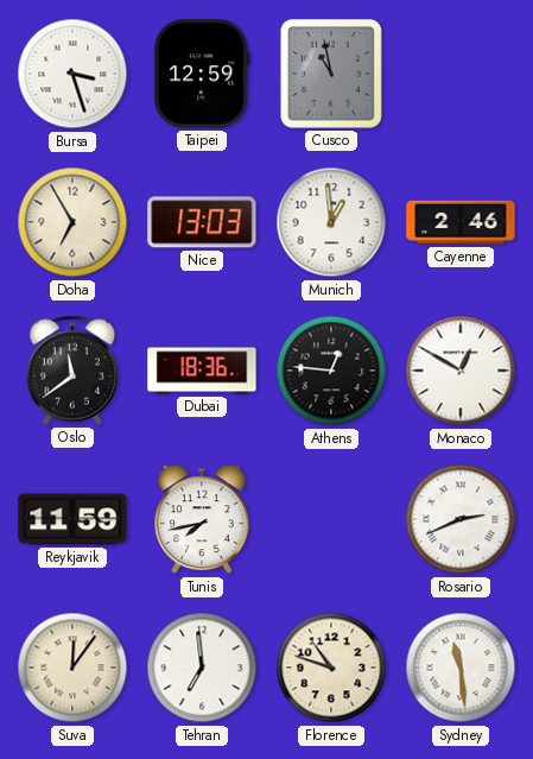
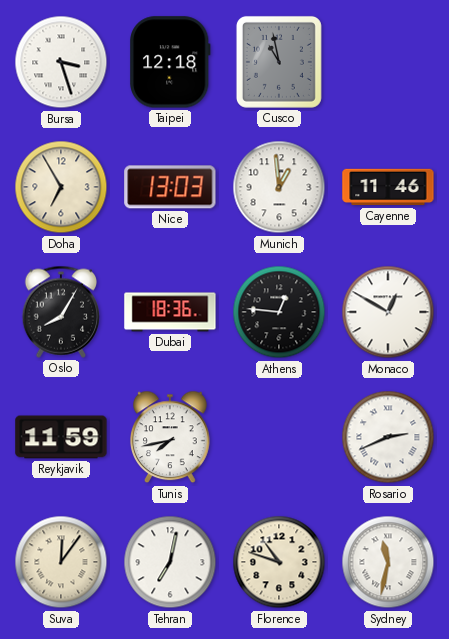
Taipei: 12:59 -> 12:18
Cayenne: 2:46 -> 11:46
Oslo: 11:39 -> 8:05
Tehran: 6:59 -> 7:02
Sydney: 11:29 -> 11:32
